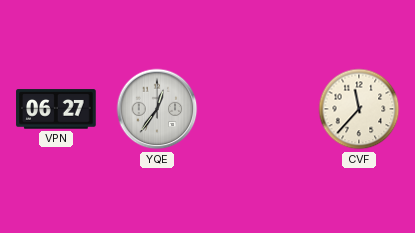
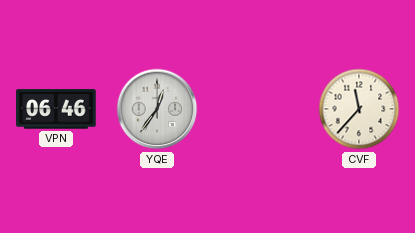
VPN: 06:27 -> 06:46
